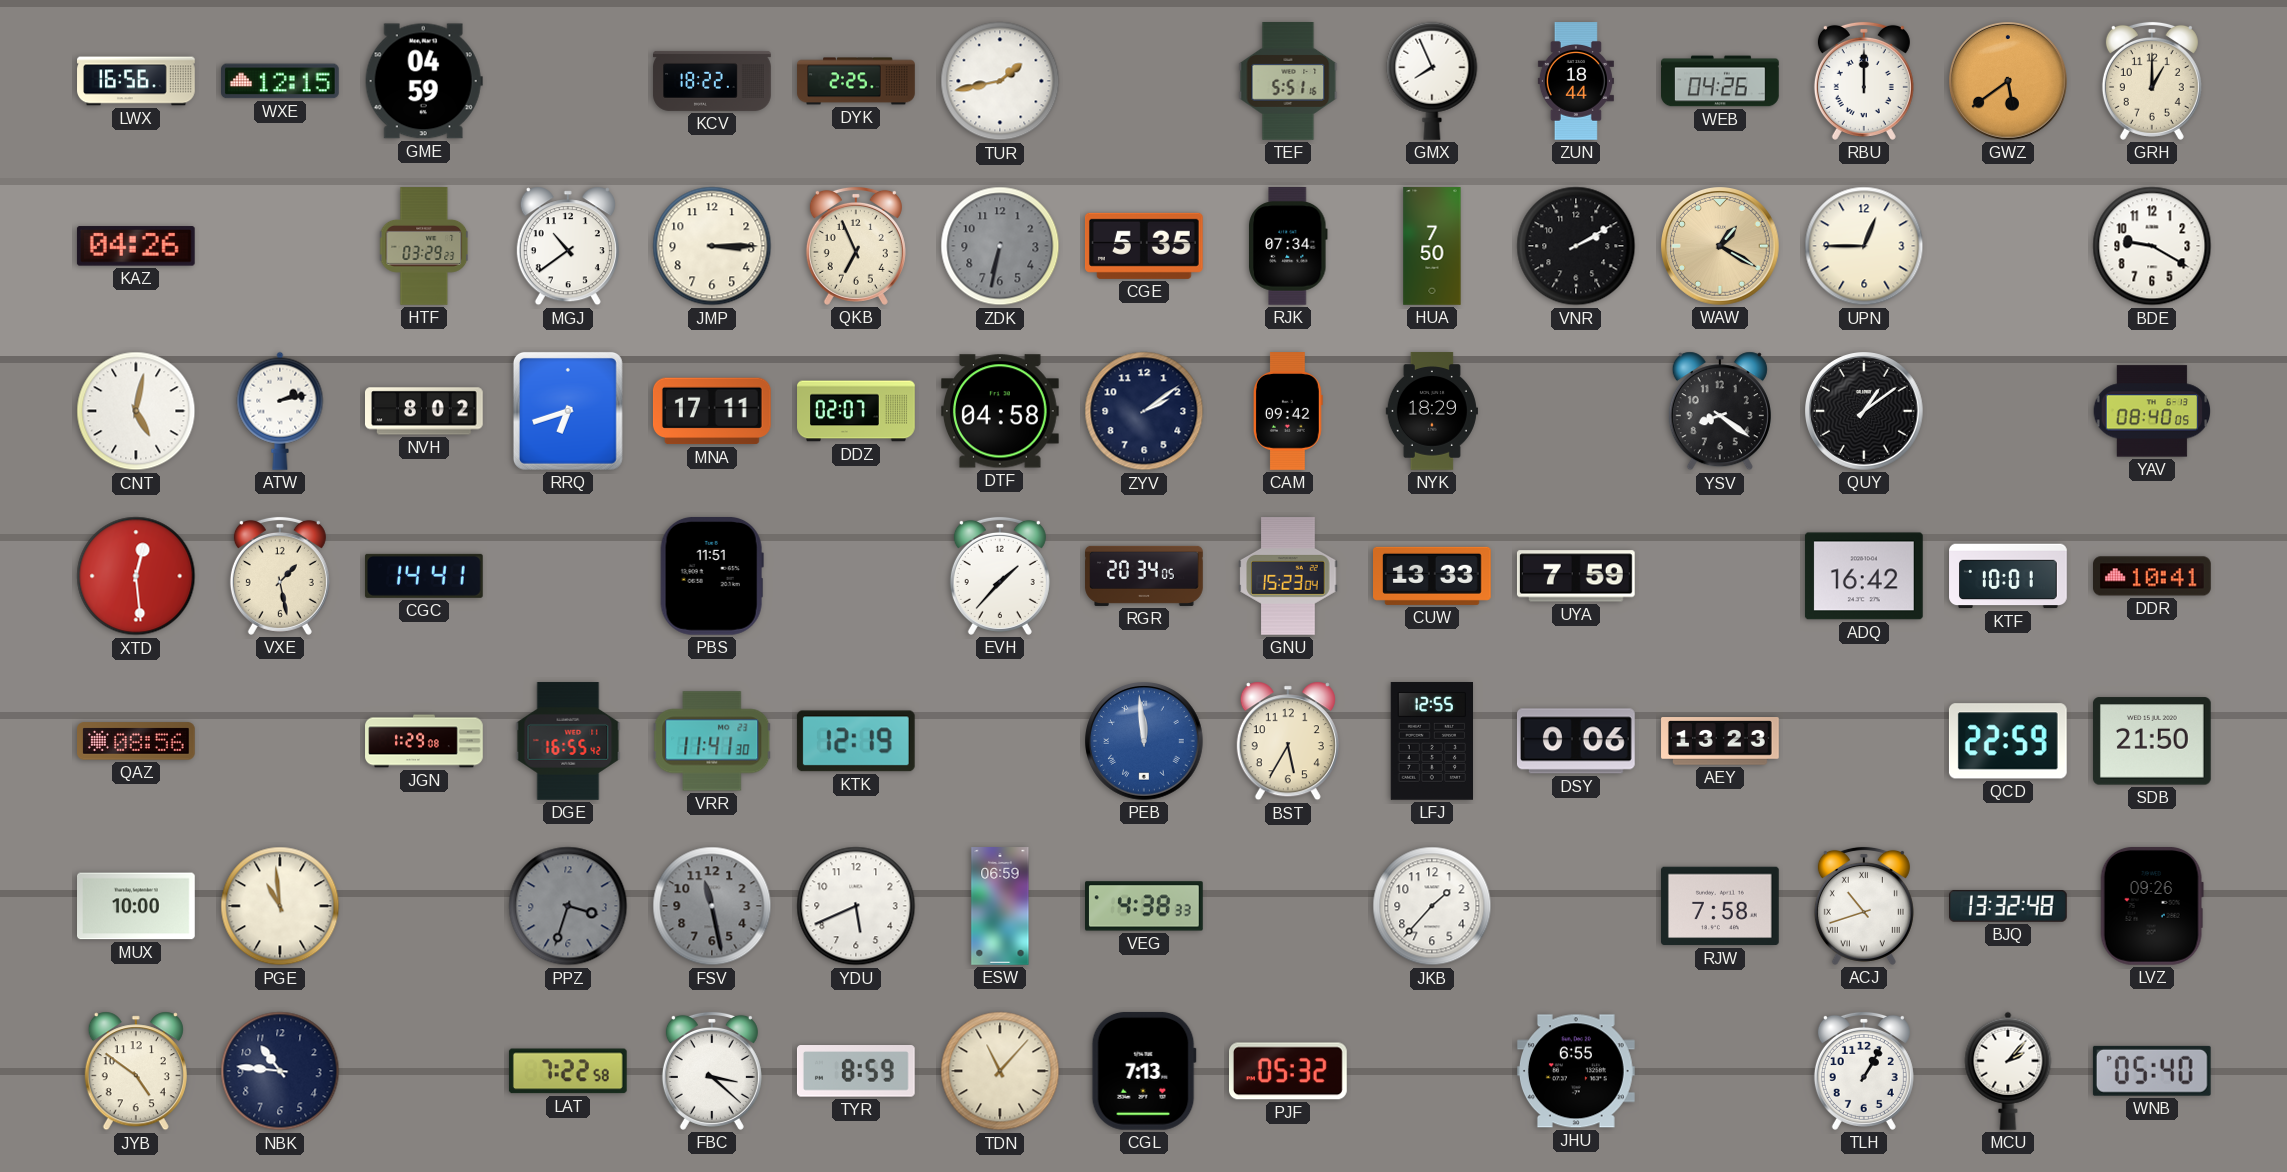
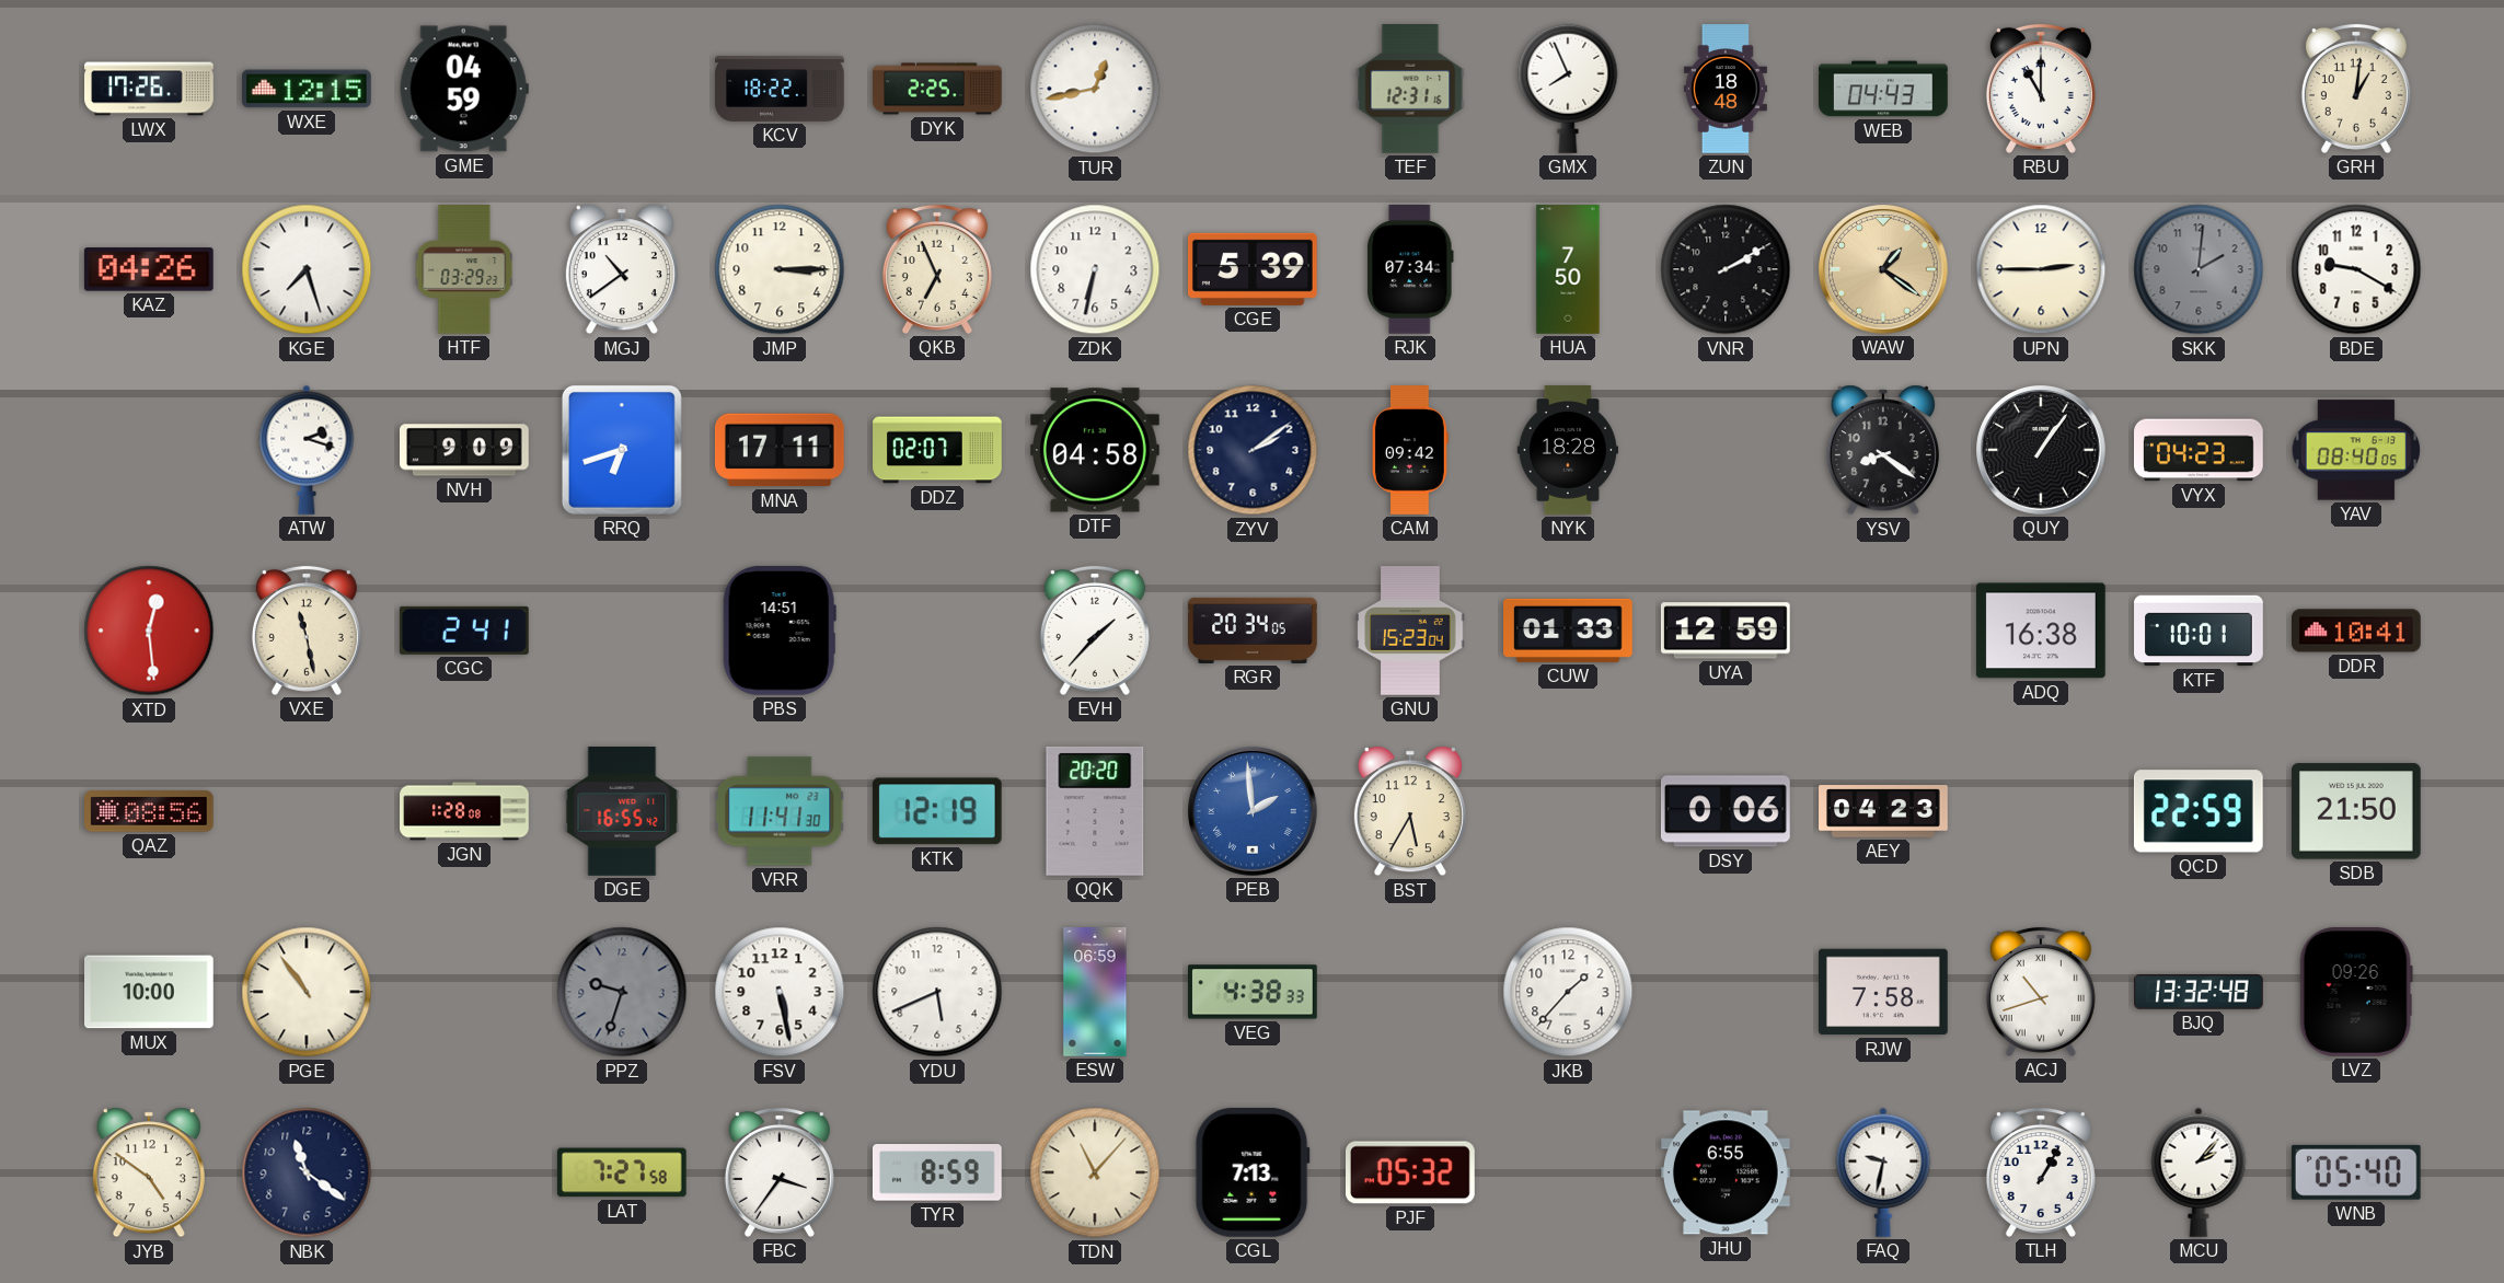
LWX: 16:56 -> 17:26
TUR: 1:43 -> 12:43
TEF: 5:51 -> 12:31
ZUN: 18:44 -> 18:48
WEB: 04:26 -> 04:43
RBU: 12:00 -> 11:00
GWZ: 5:39 -> none
GRH: 1:00 -> 1:01
KGE: none -> 7:27
ZDK dial: grey -> white
CGE: 5:35 -> 5:39
WAW: 1:20 -> 1:21
UPN: 12:45 -> 2:45
SKK: none -> 2:01
CNT: 5:02 -> none
ATW: 2:13 -> 2:18
NVH: 8:02 -> 9:09
NYK: 18:29 -> 18:28
QUY: 1:09 -> 1:06
VYX: none -> 04:23
VXE: 1:28 -> 11:28
CGC: 14:41 -> 2:41
PBS: 11:51 -> 14:51
CUW: 13:33 -> 01:33
UYA: 7:59 -> 12:59
ADQ: 16:42 -> 16:38
JGN: 1:29 -> 1:28
QQK: none -> 20:20
PEB: 11:59 -> 1:59
LFJ: 12:55 -> none
AEY: 13:23 -> 04:23
PGE: 10:59 -> 10:54
PPZ: 3:33 -> 9:33
FSV: 11:28 -> 5:28
FSV dial: grey -> white
NBK: 10:46 -> 11:21
LAT: 7:22 -> 7:27
FBC: 3:22 -> 3:36
FAQ: none -> 9:32
